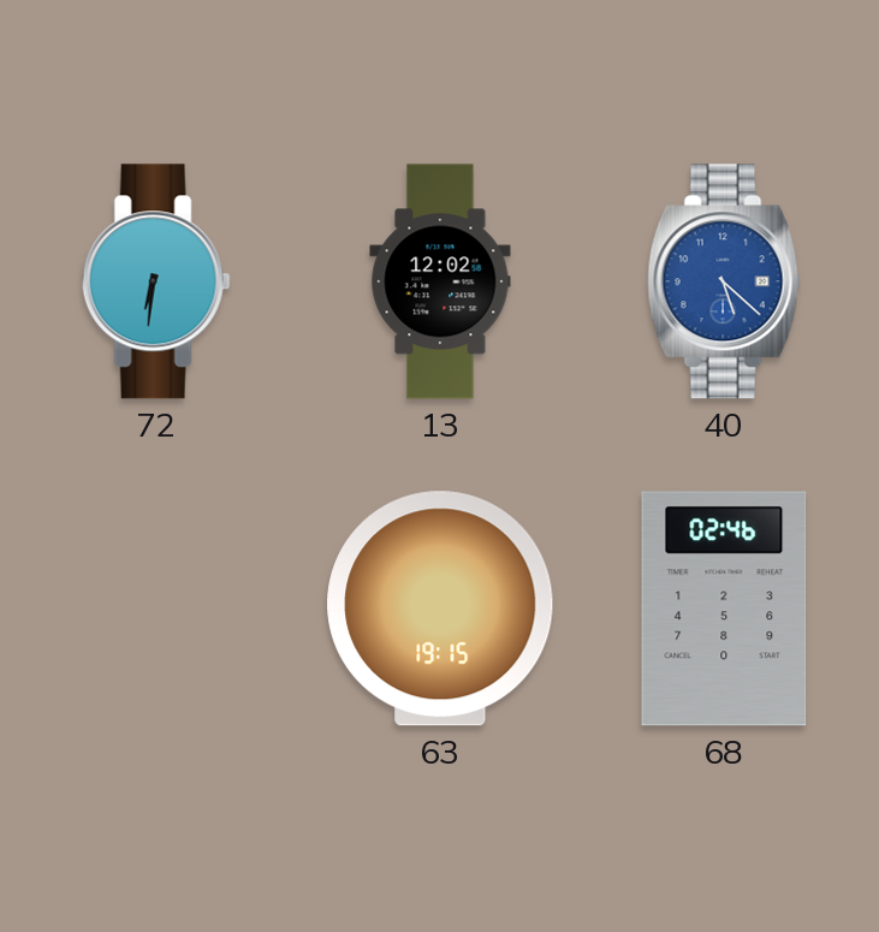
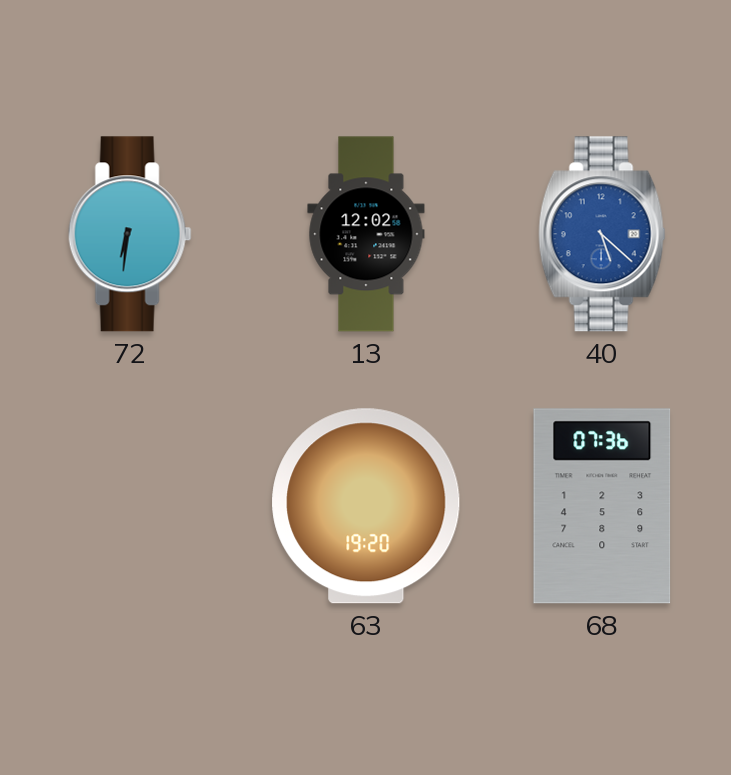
63: 19:15 -> 19:20
68: 02:46 -> 07:36
